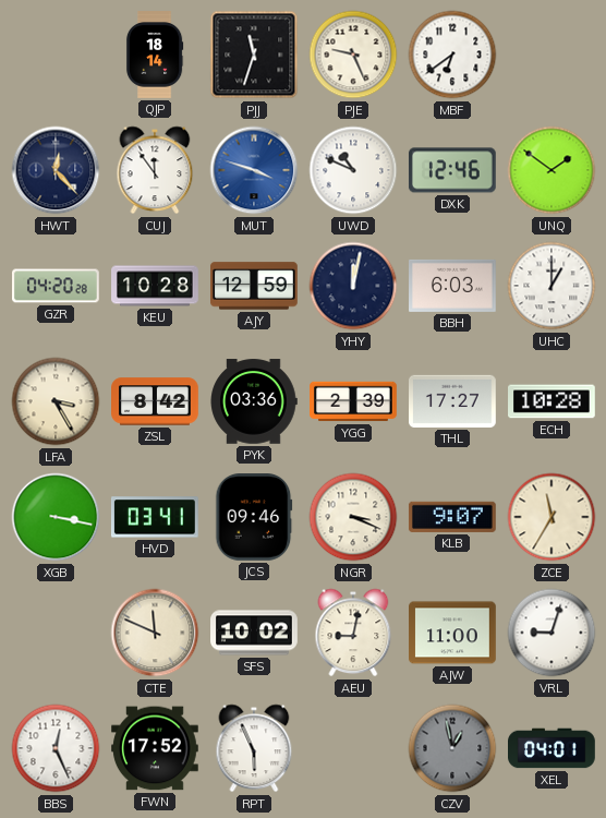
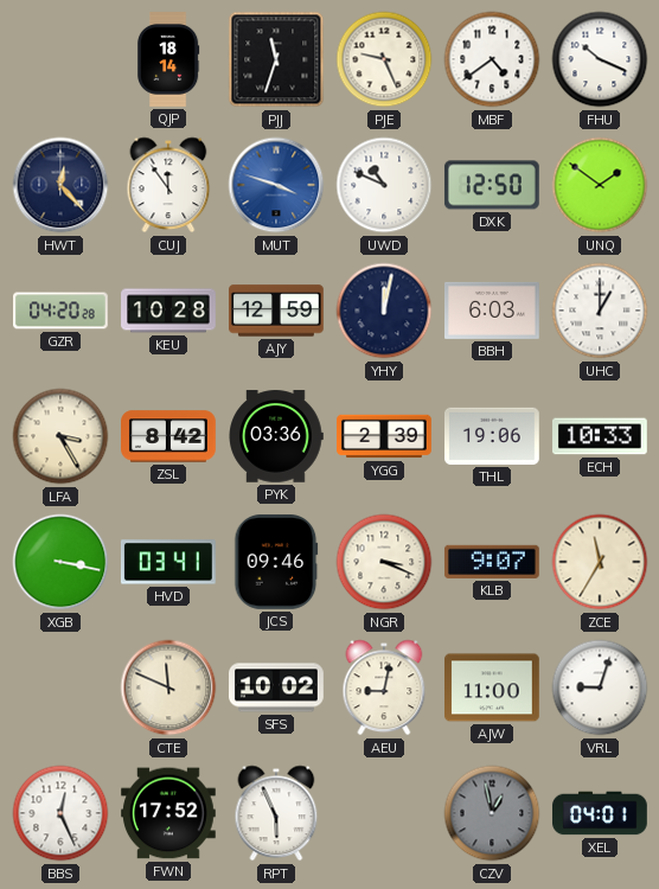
MBF: 6:39 -> 4:39
FHU: none -> 10:19
DXK: 12:46 -> 12:50
THL: 17:27 -> 19:06
ECH: 10:28 -> 10:33
